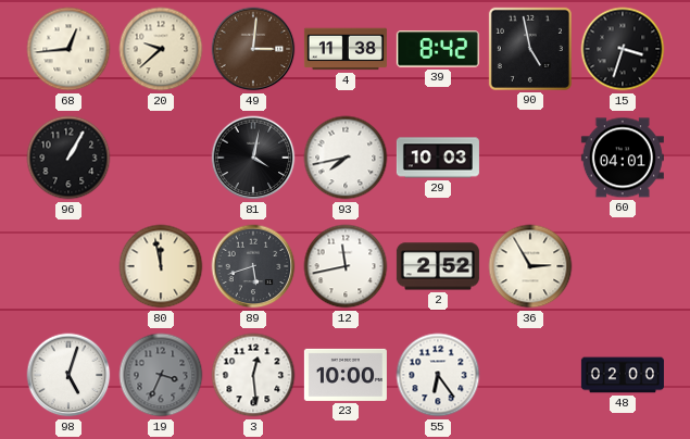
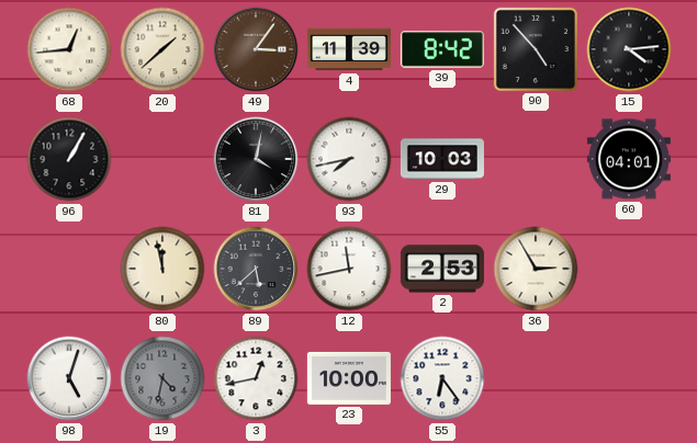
20: 9:38 -> 1:38
49: 3:01 -> 3:06
4: 11:38 -> 11:39
90: 4:58 -> 4:53
15: 3:33 -> 4:14
89: 5:42 -> 5:38
2: 2:52 -> 2:53
19: 3:34 -> 4:32
3: 12:29 -> 12:43
48: 02:00 -> none
